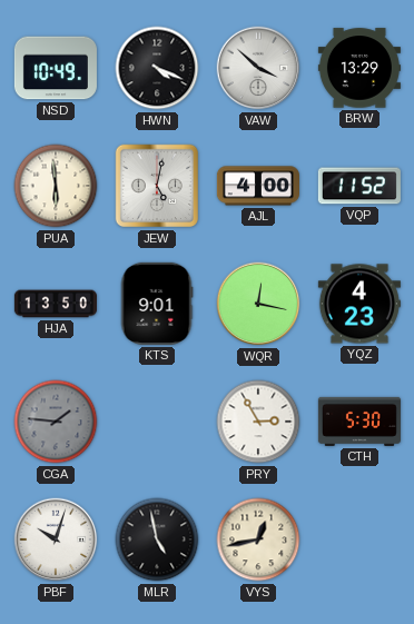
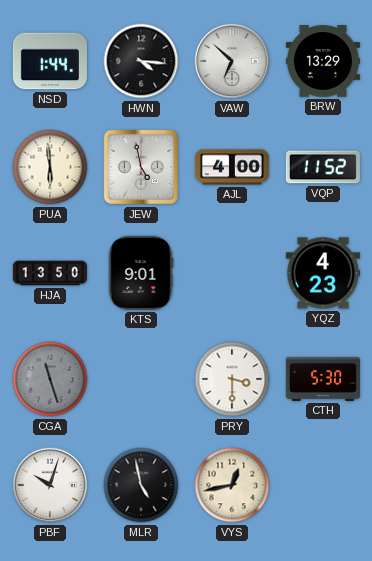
NSD: 10:49 -> 1:44
HWN: 4:19 -> 4:16
VAW: 3:52 -> 6:52
JEW: 5:02 -> 4:58
WQR: 12:17 -> none
CGA: 1:46 -> 11:27
PRY: 2:55 -> 3:30
